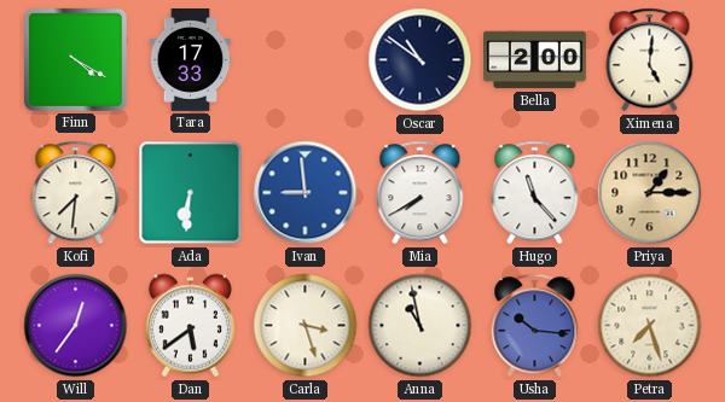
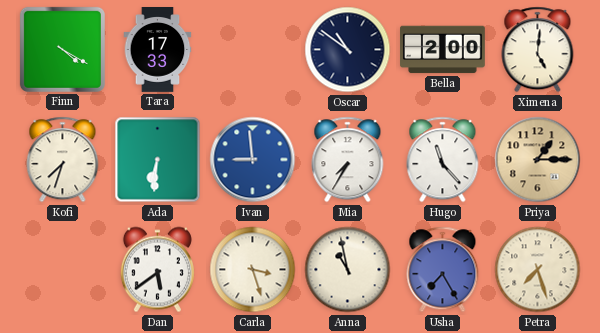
Kofi: 7:31 -> 7:33
Mia: 7:40 -> 7:35
Will: 12:36 -> none
Usha: 10:16 -> 7:25
